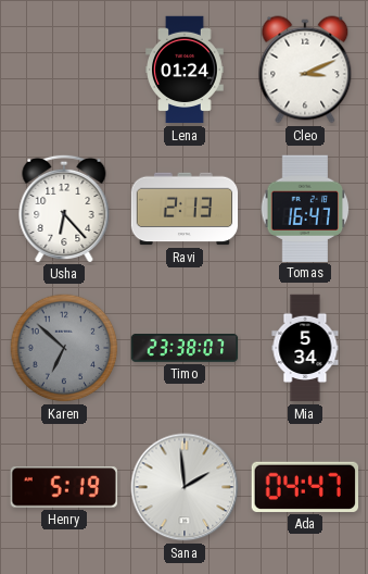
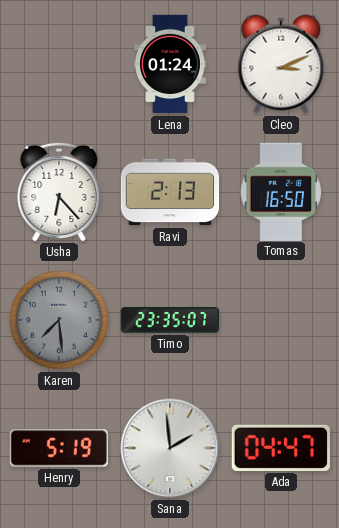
Tomas: 16:47 -> 16:50
Karen: 6:52 -> 7:29
Timo: 23:38 -> 23:35
Mia: 5:34 -> none
